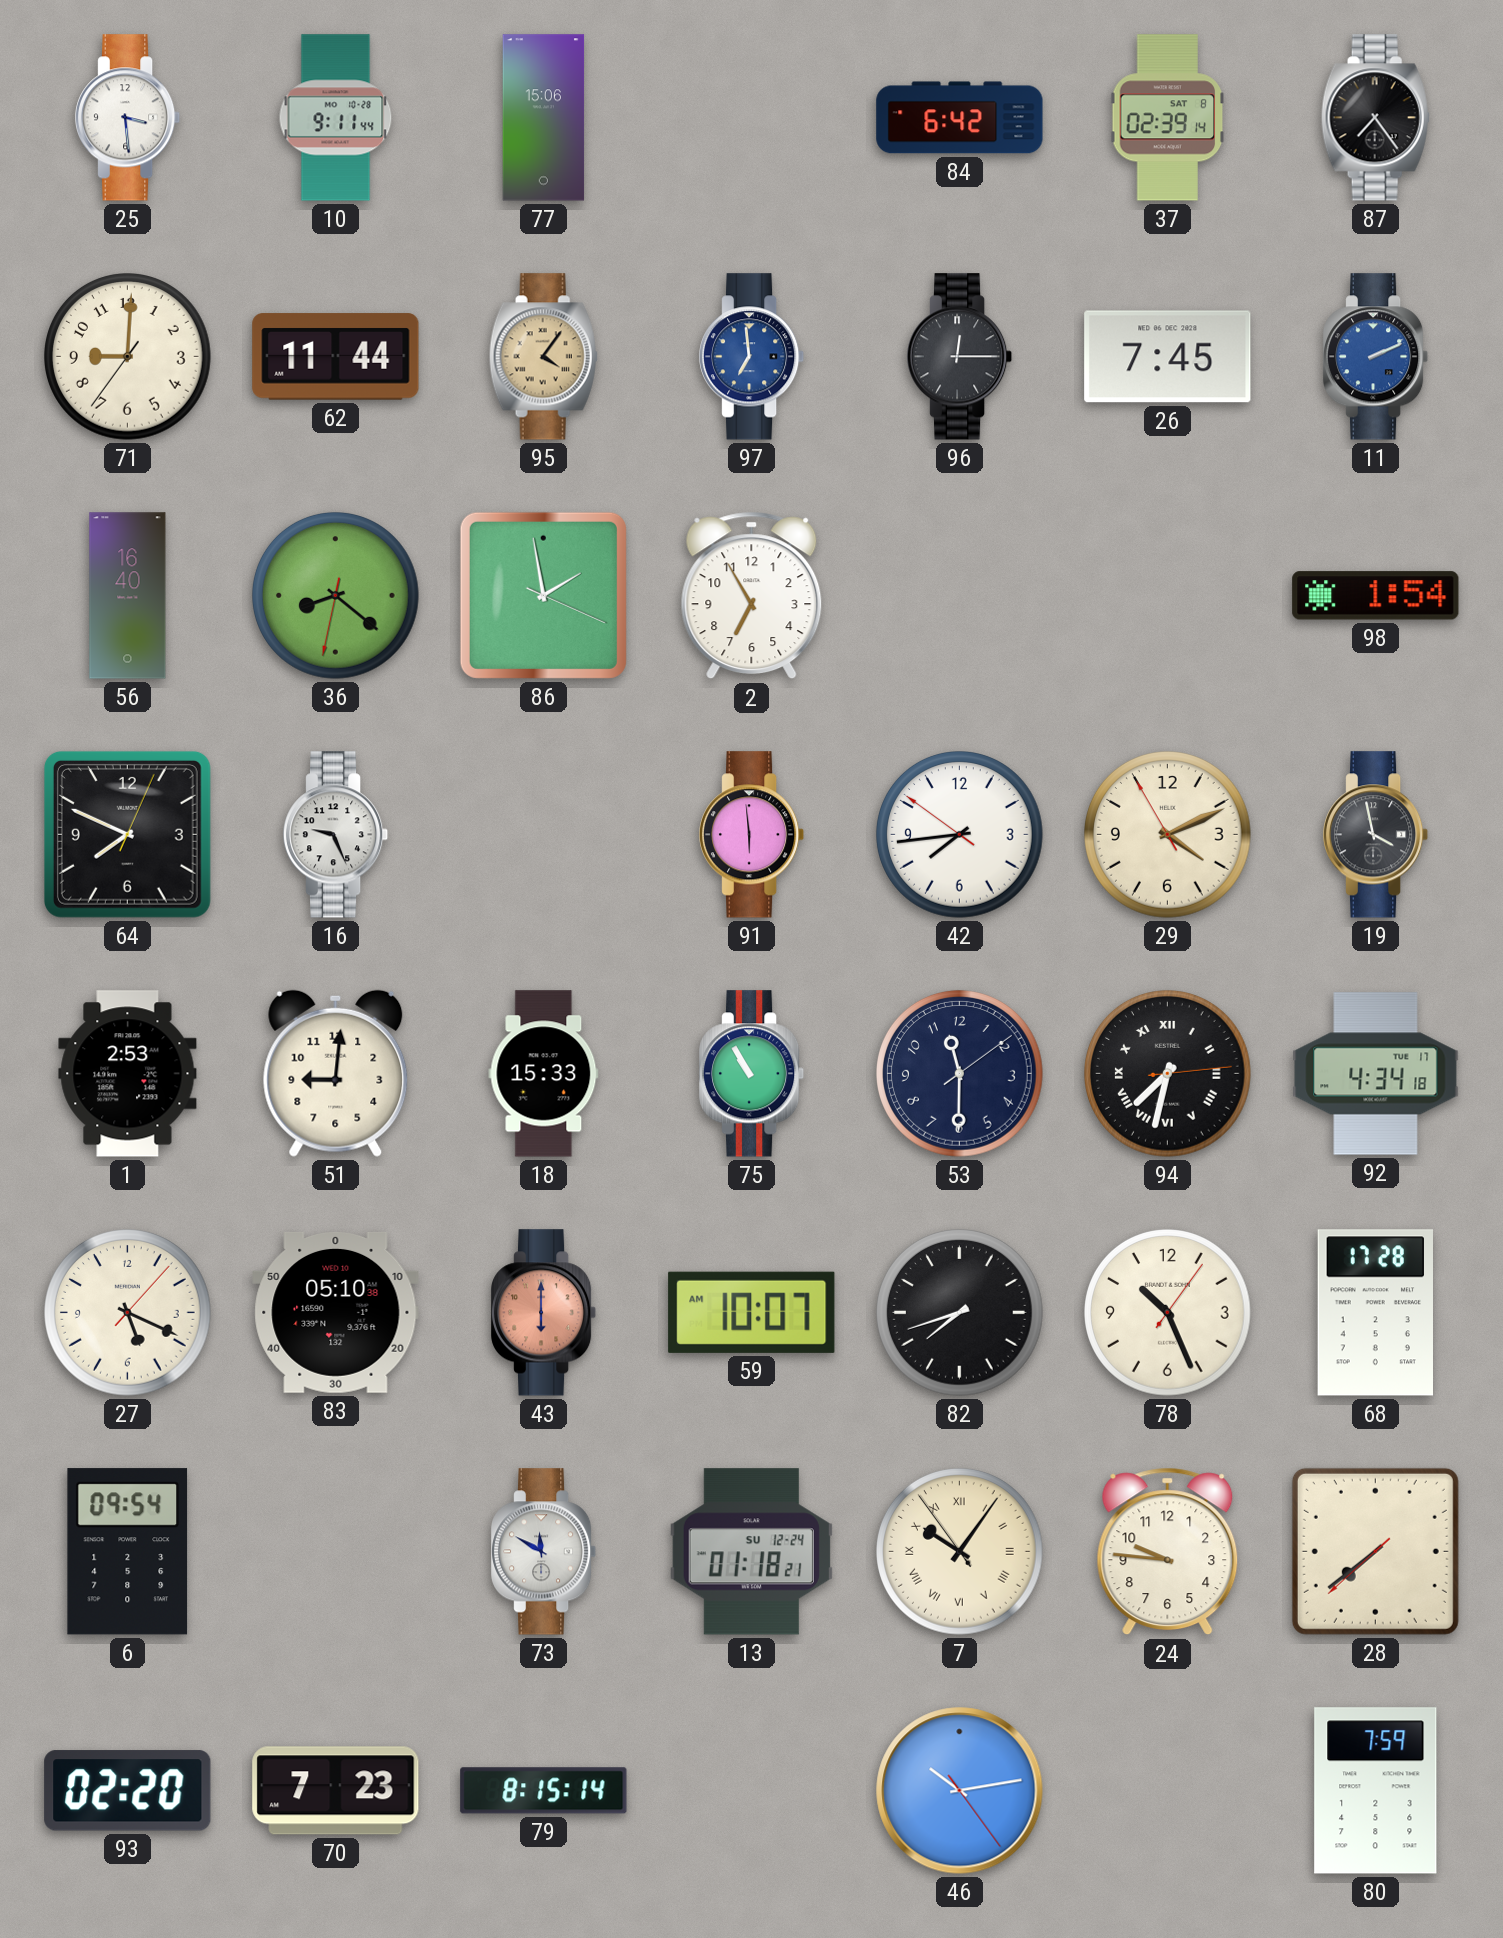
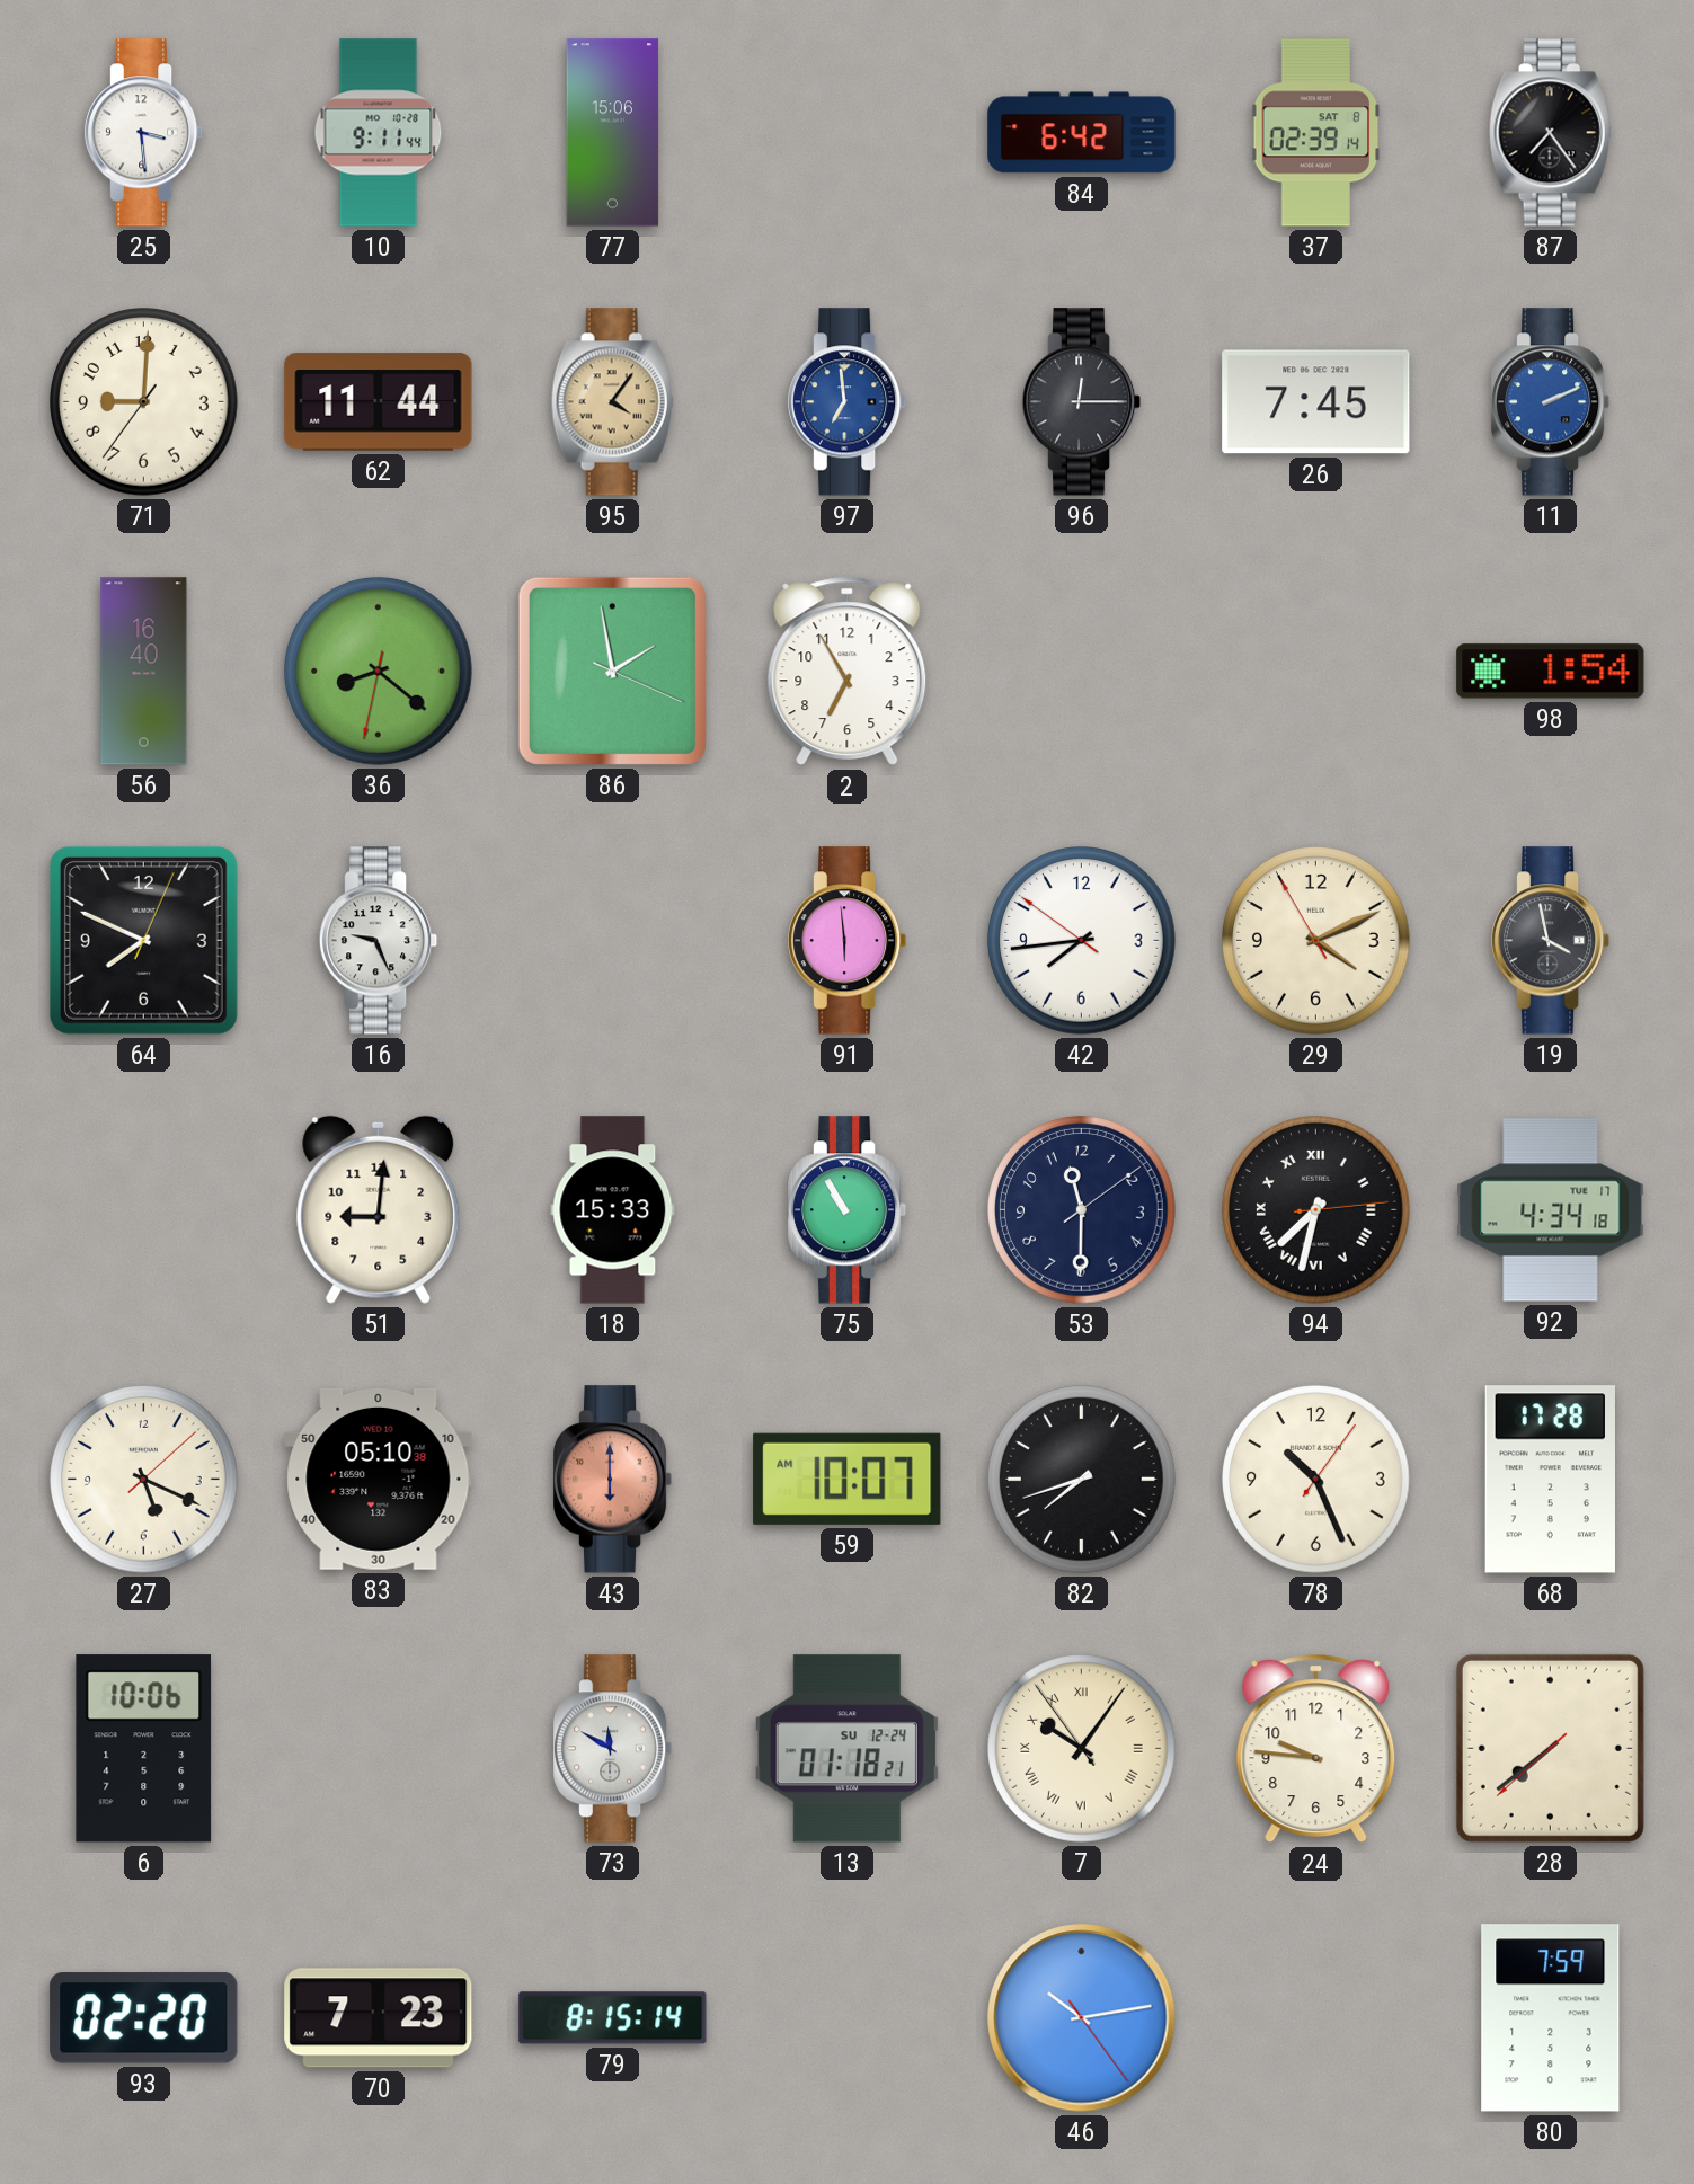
1: 2:53 -> none
27: 5:19:07 -> 5:19:08
6: 09:54 -> 10:06
